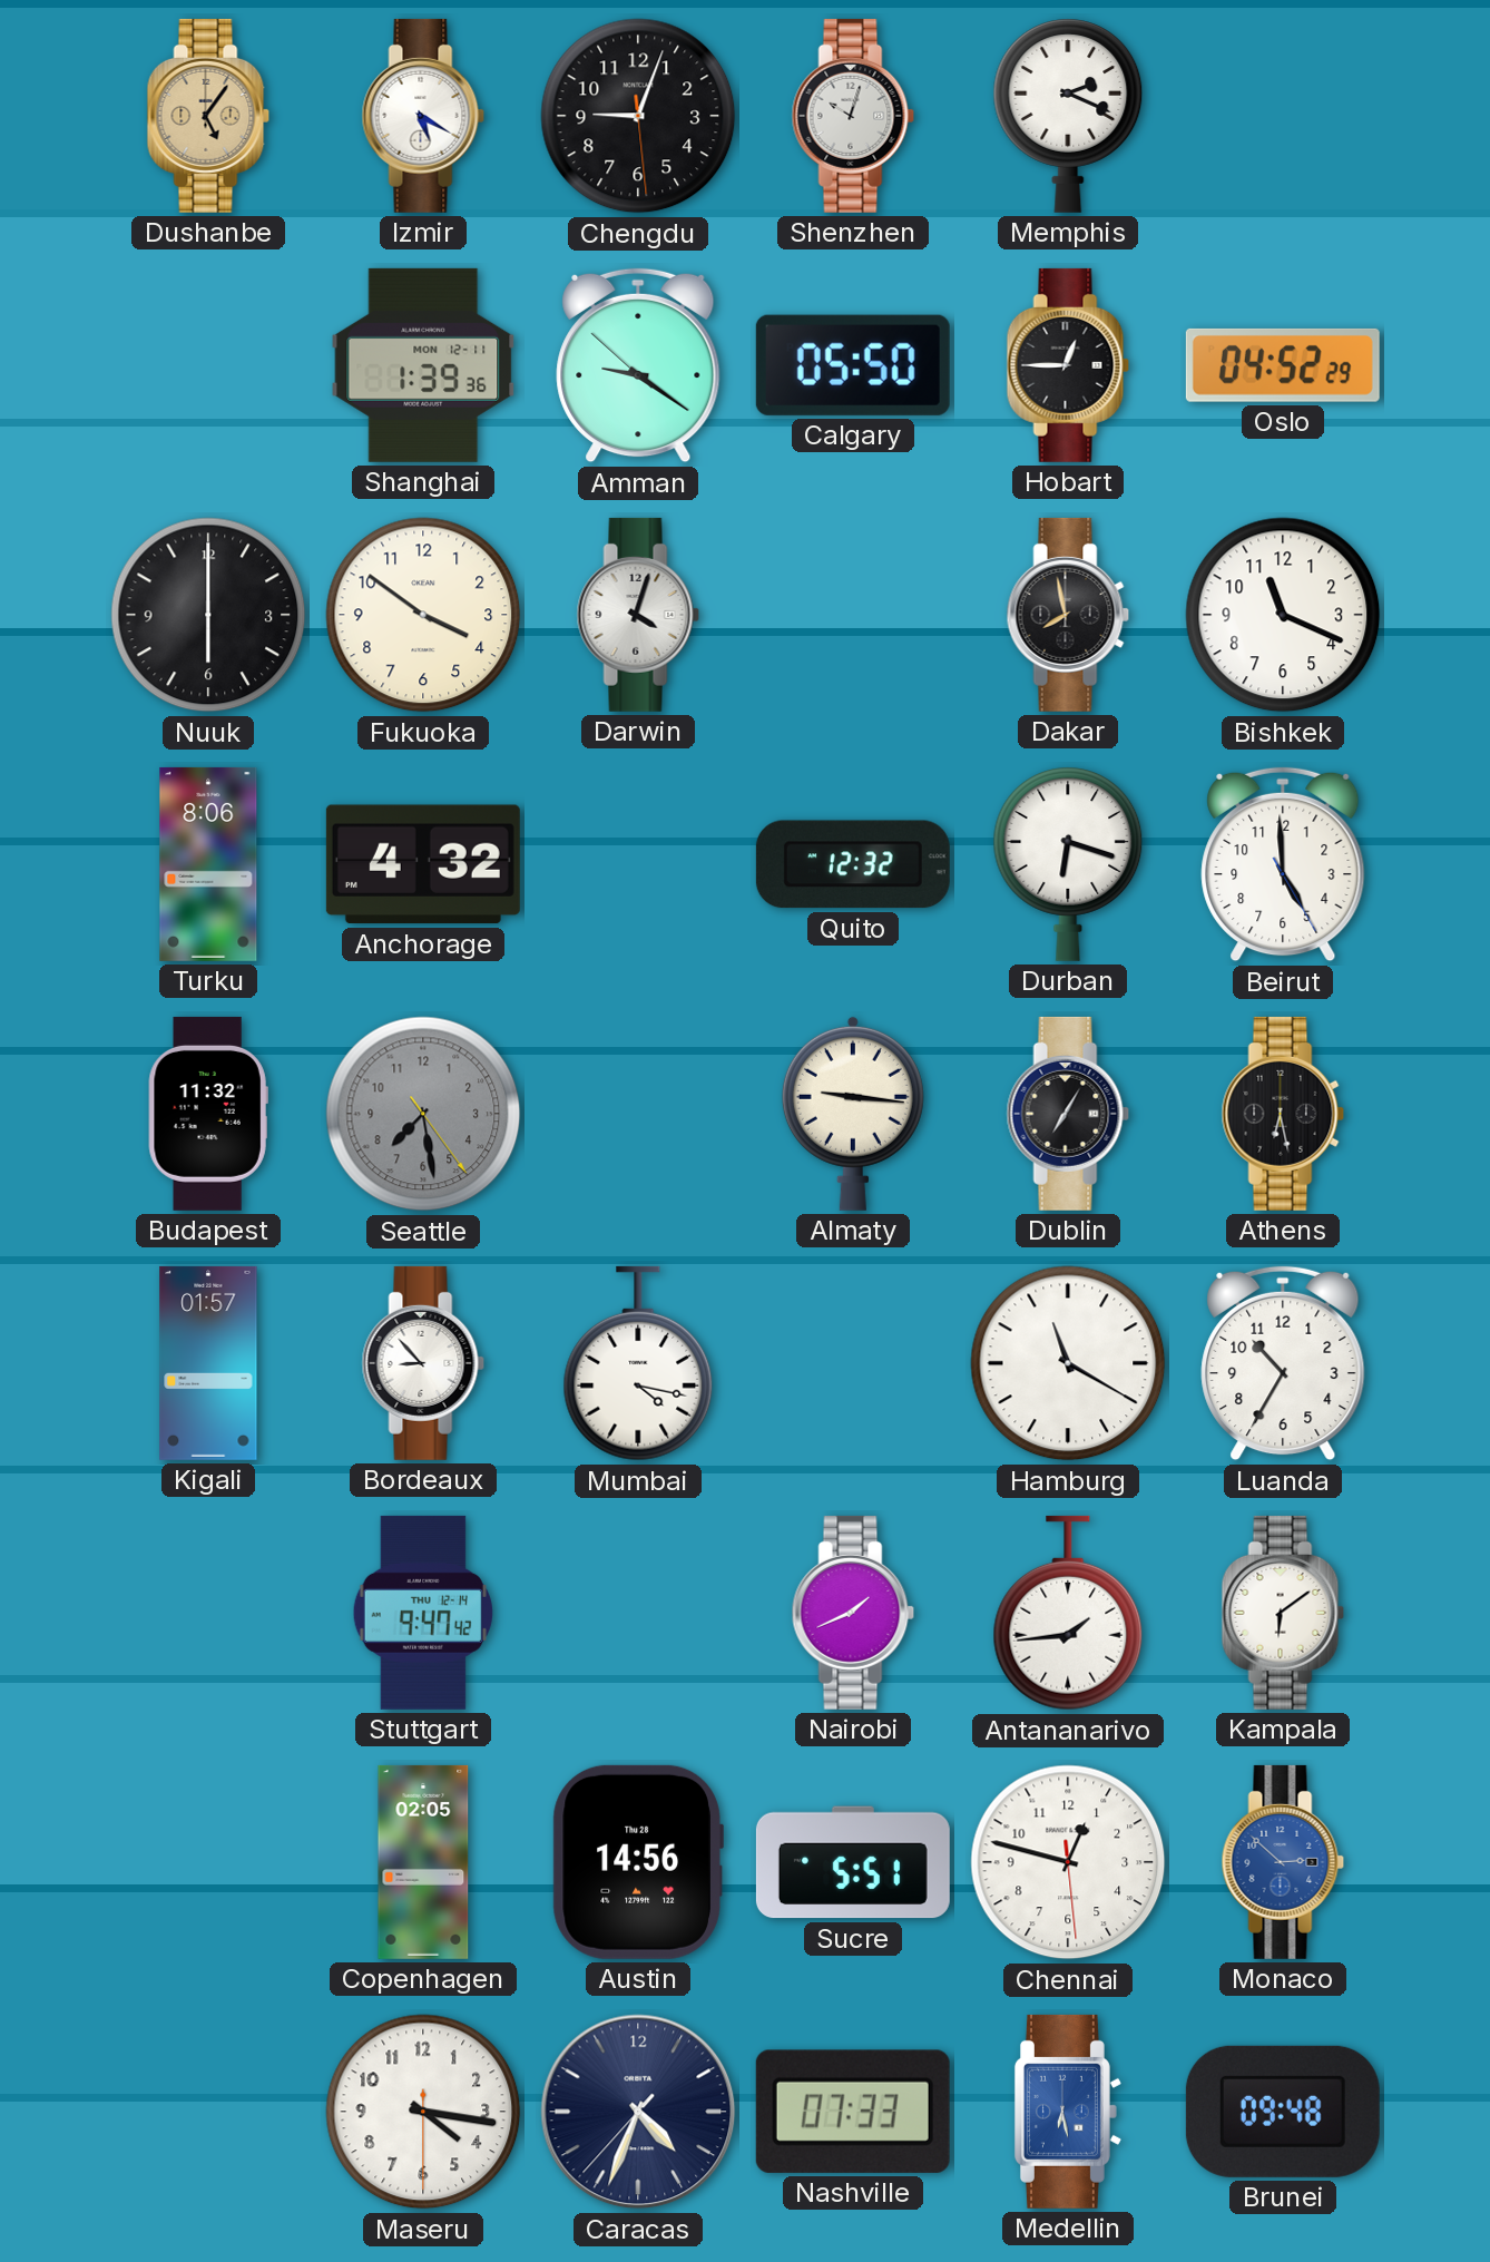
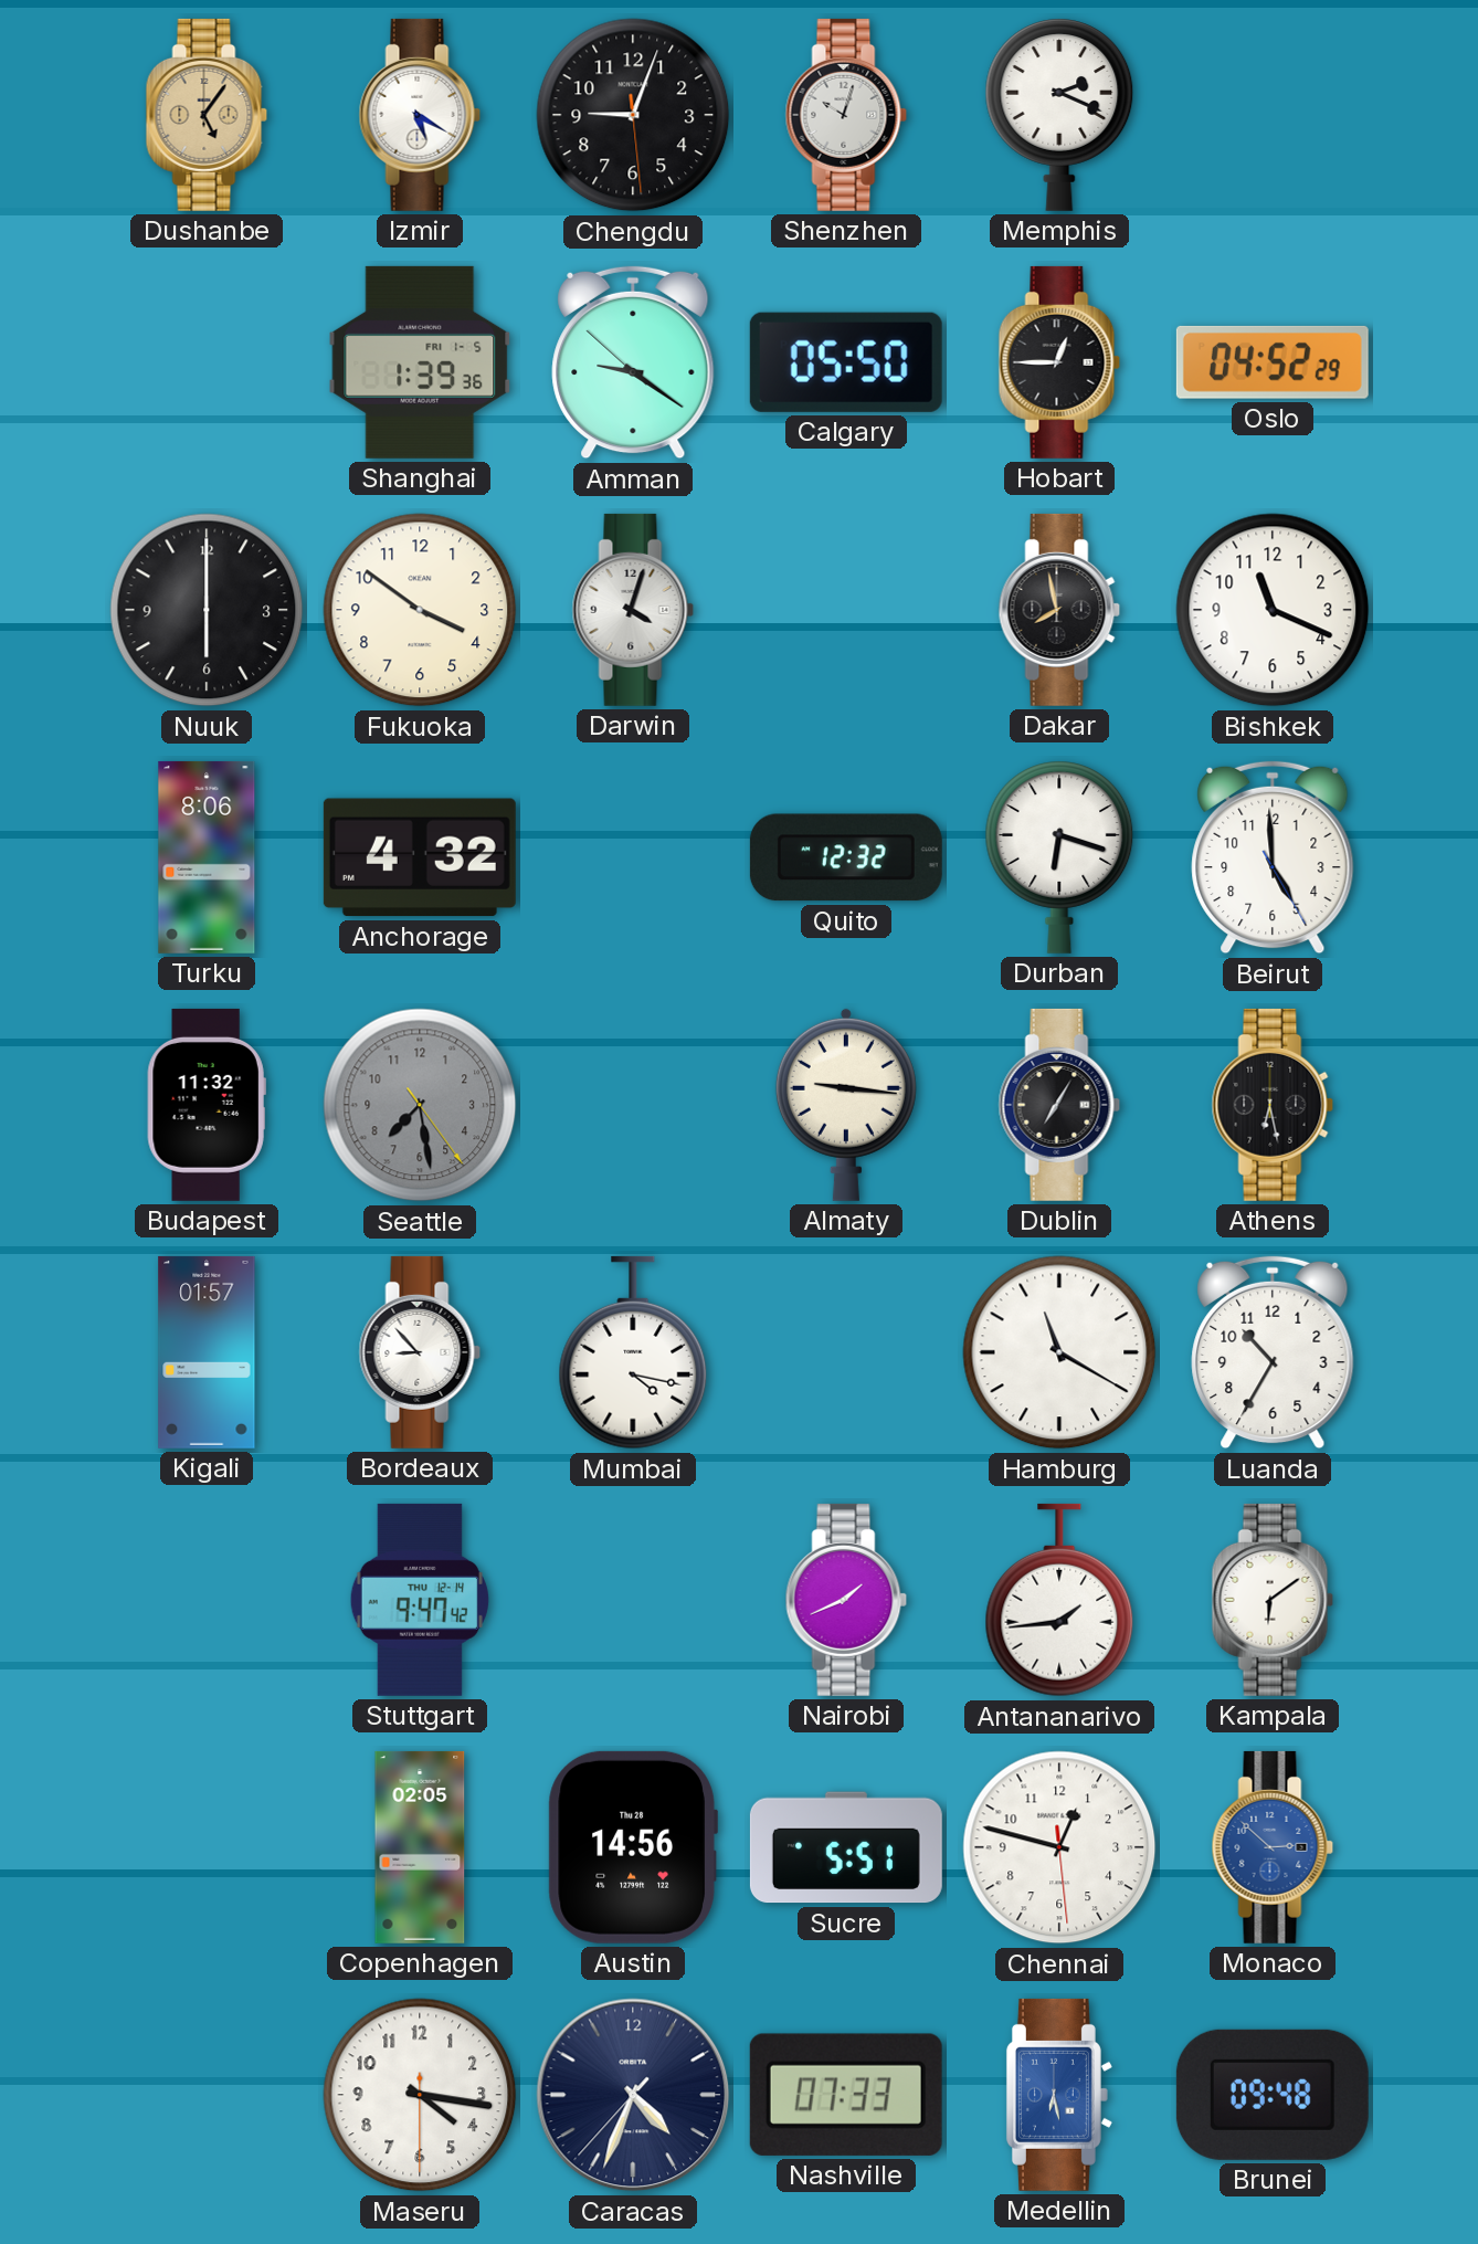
Shanghai date: MON 12-11 -> FRI 1-5
